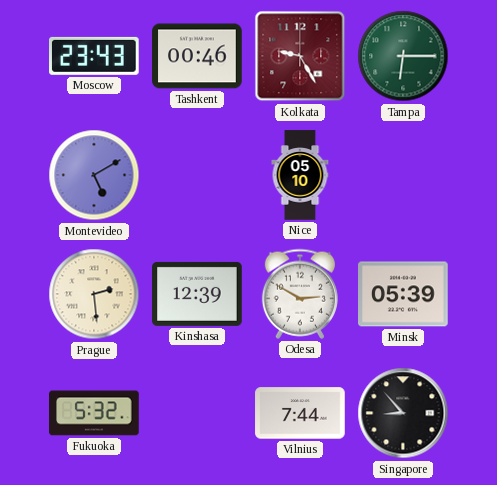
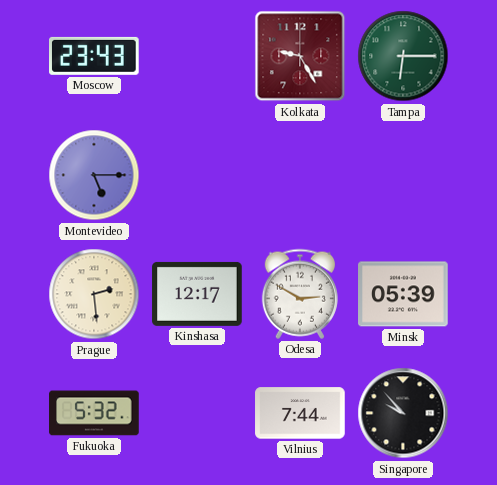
Tashkent: 00:46 -> none
Montevideo: 5:10 -> 5:15
Nice: 05:10 -> none
Kinshasa: 12:39 -> 12:17
Singapore: 8:53 -> 9:53
